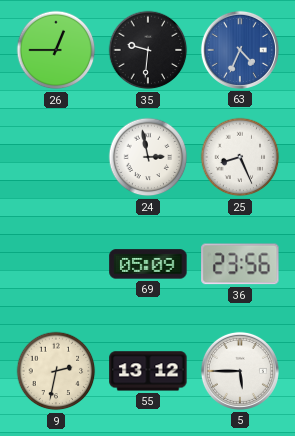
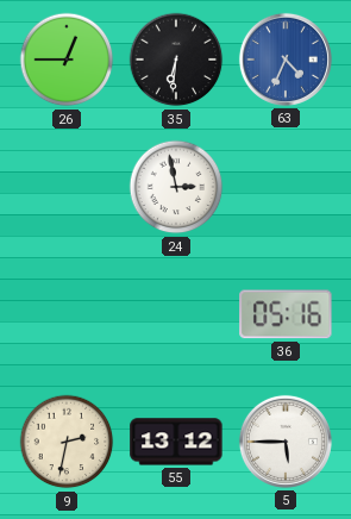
35: 9:31 -> 6:31
25: 8:26 -> none
69: 05:09 -> none
36: 23:56 -> 05:16
